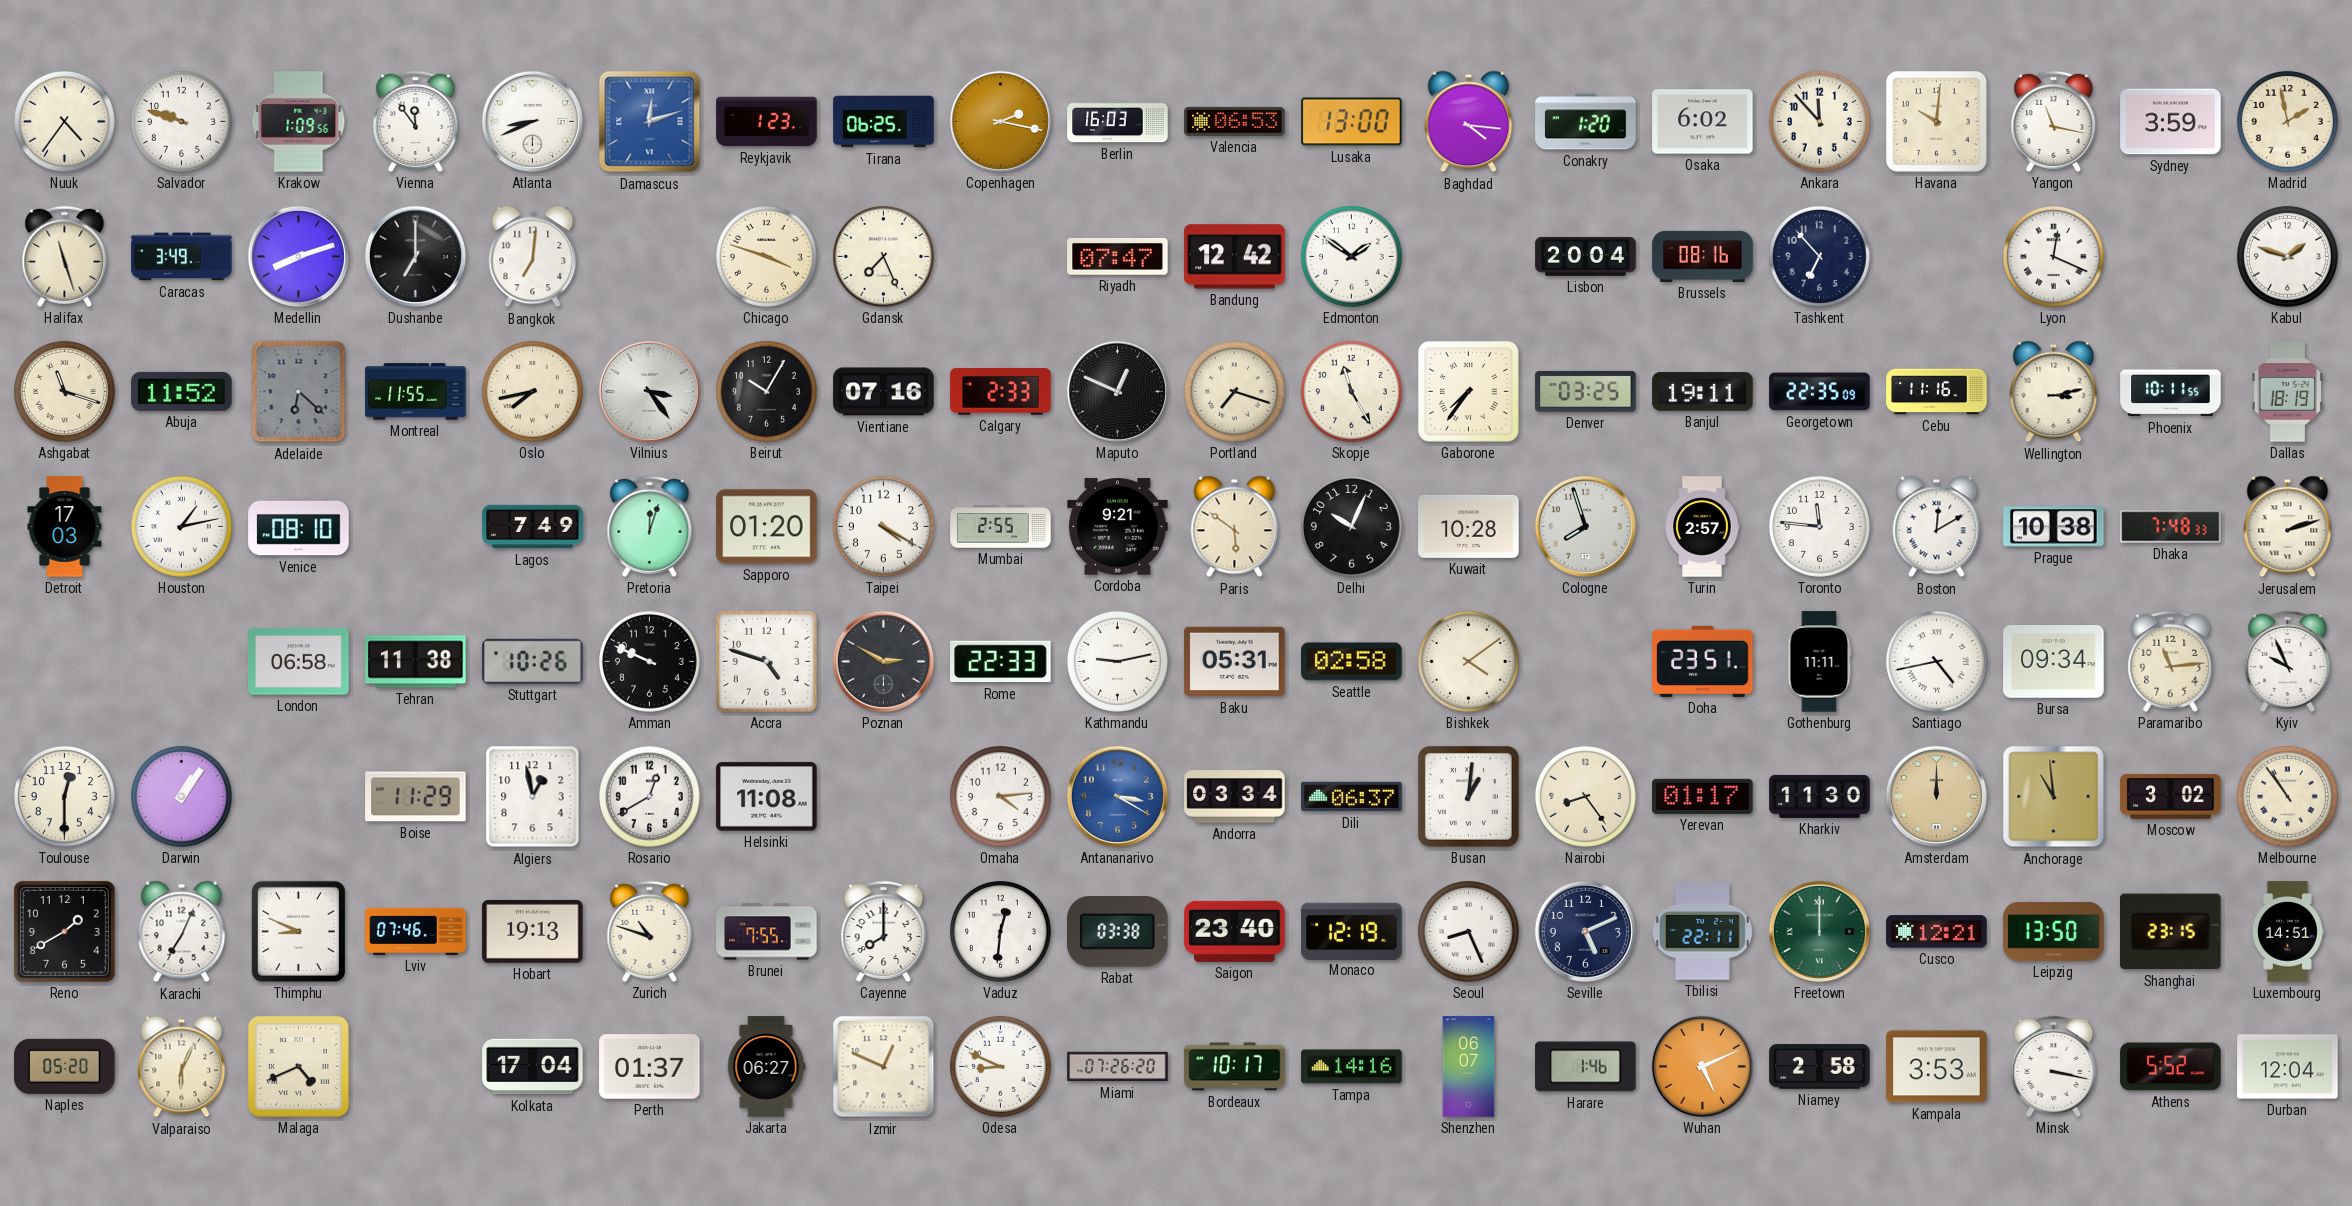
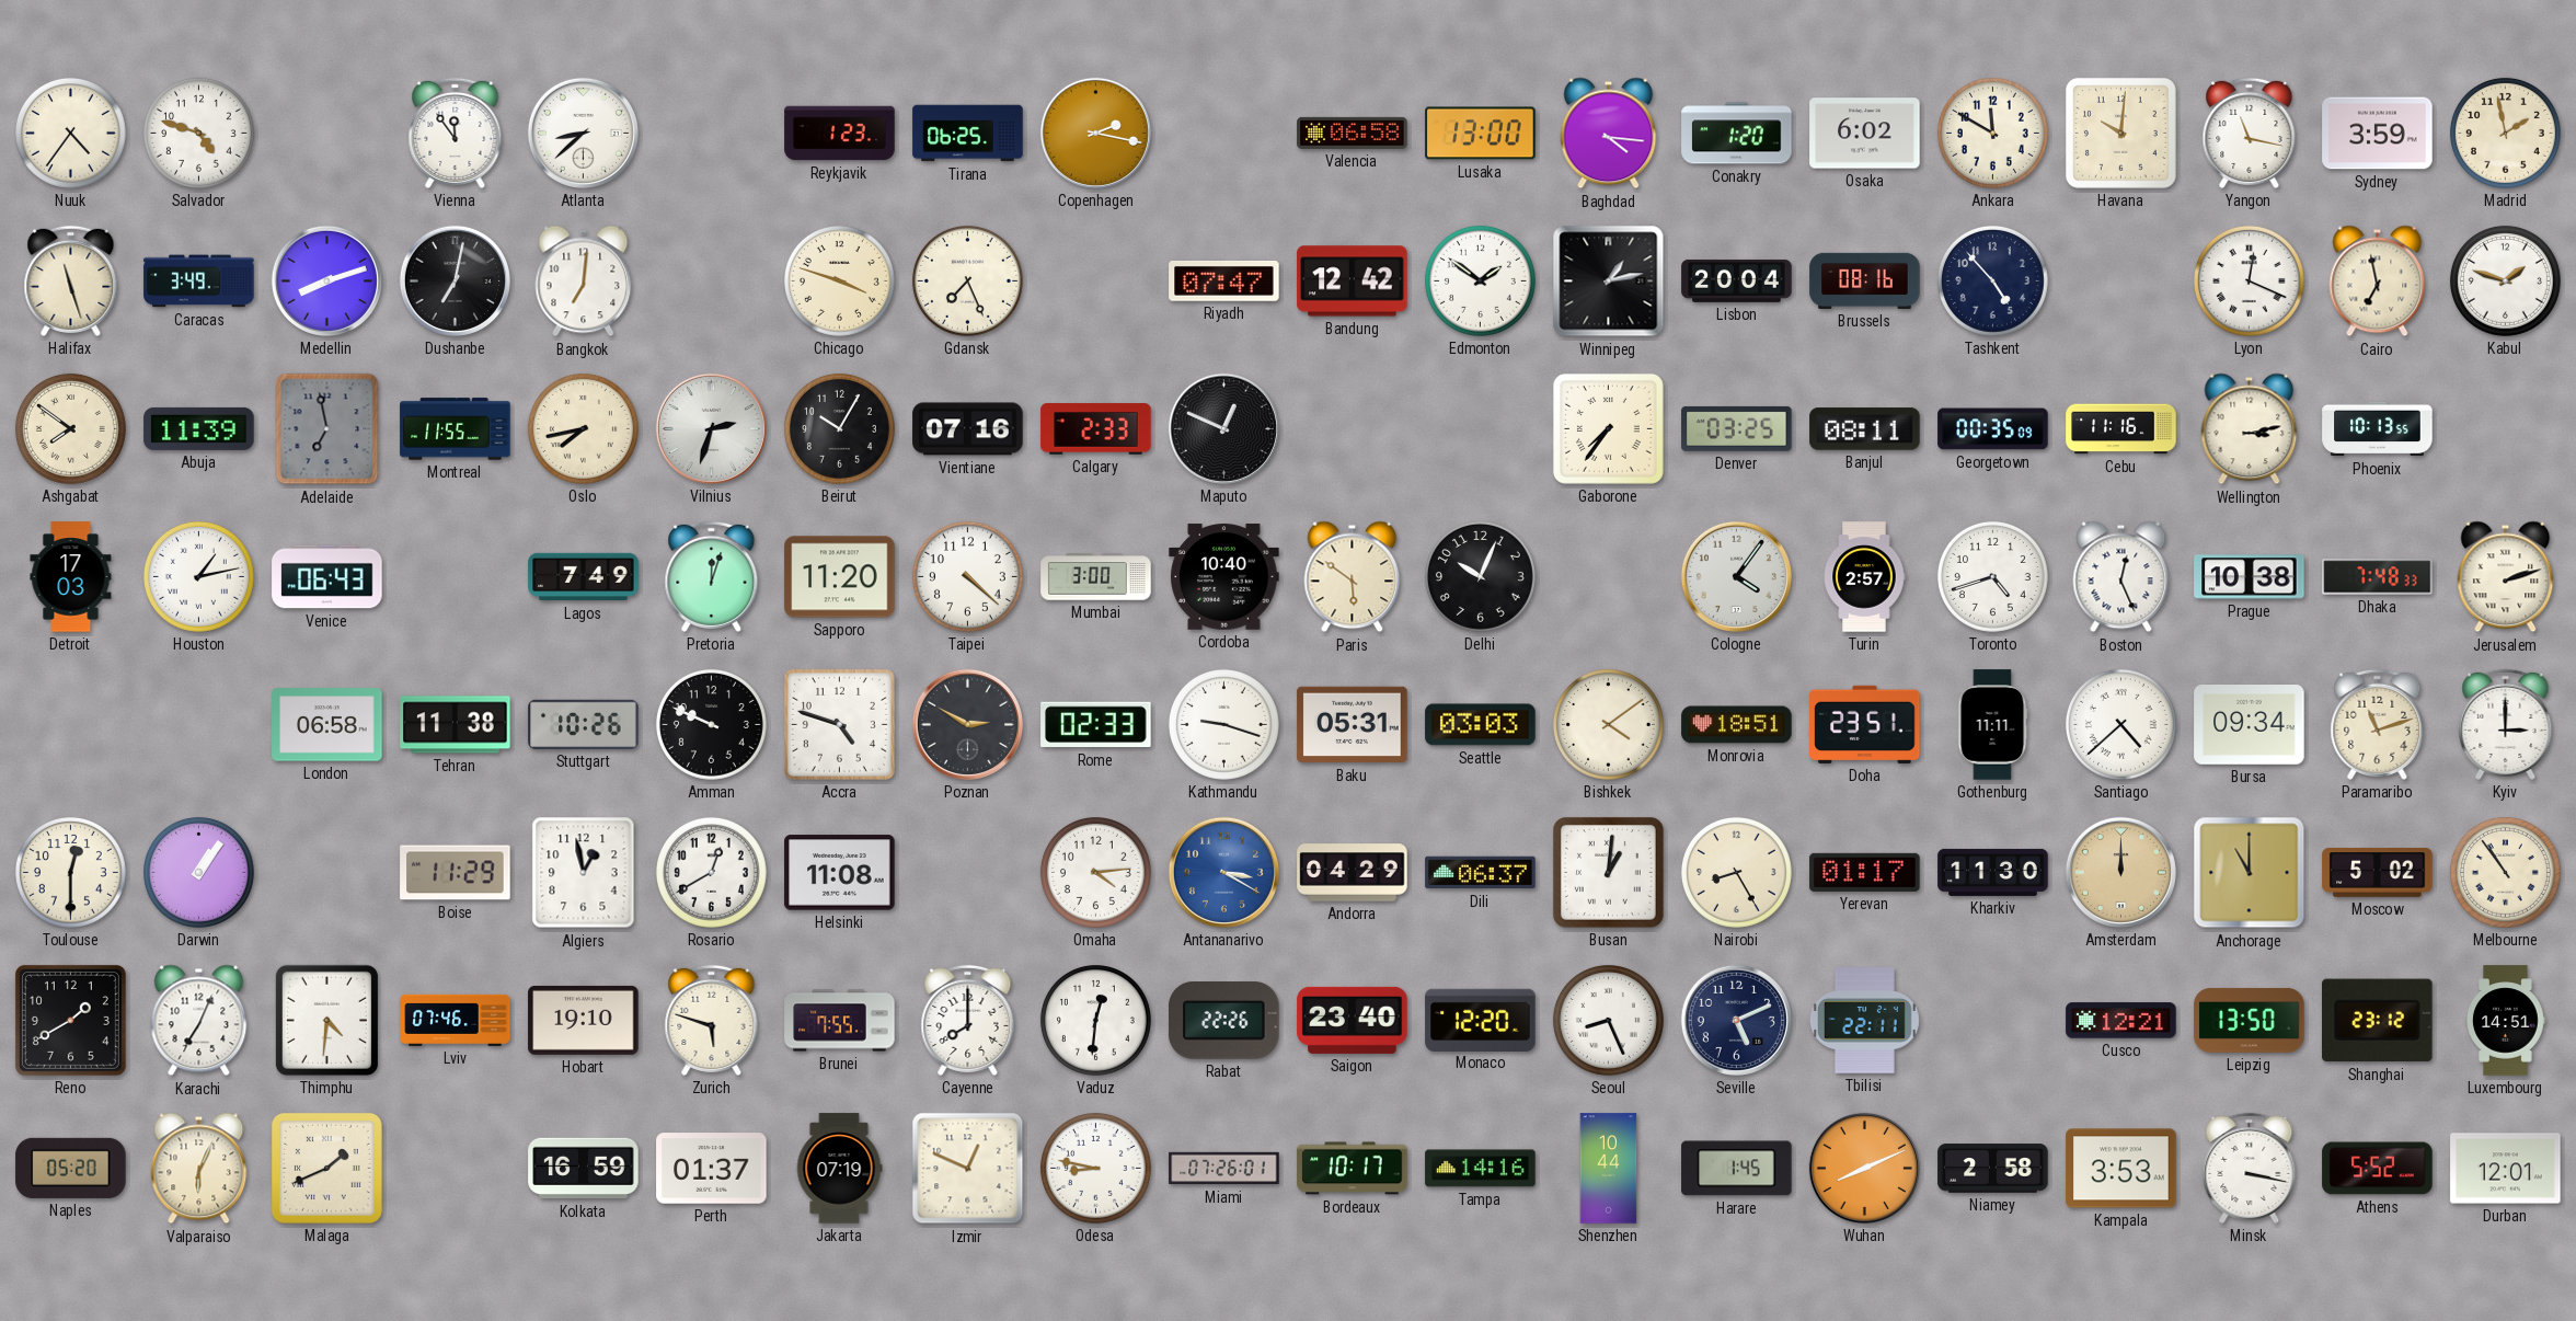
Salvador: 9:48 -> 4:48
Krakow: 1:09 -> none
Atlanta: 8:41 -> 8:38
Damascus: 12:12 -> none
Berlin: 16:03 -> none
Valencia: 06:53 -> 06:58
Ankara: 11:53 -> 11:50
Dushanbe: 7:00 -> 7:02
Winnipeg: none -> 1:13
Tashkent: 6:53 -> 4:53
Cairo: none -> 6:58
Ashgabat: 11:18 -> 7:51
Abuja: 11:52 -> 11:39
Adelaide: 6:22 -> 6:58
Vilnius: 3:24 -> 2:33
Portland: 7:18 -> none
Skopje: 11:25 -> none
Banjul: 19:11 -> 08:11
Georgetown: 22:35 -> 00:35
Phoenix: 10:11 -> 10:13
Dallas: 18:19 -> none
Venice: 08:10 -> 06:43
Sapporo: 01:20 -> 11:20
Taipei: 4:20 -> 4:22
Mumbai: 2:55 -> 3:00
Cordoba: 9:21 -> 10:40
Kuwait: 10:28 -> none
Cologne: 7:57 -> 4:06
Toronto: 11:46 -> 4:42
Boston: 12:10 -> 12:26
Rome: 22:33 -> 02:33
Kathmandu: 9:13 -> 9:18
Seattle: 02:58 -> 03:03
Monrovia: none -> 18:51
Santiago: 4:43 -> 4:38
Paramaribo: 11:14 -> 11:12
Kyiv: 9:56 -> 3:00
Andorra: 03:34 -> 04:29
Nairobi: 8:24 -> 8:25
Anchorage: 10:59 -> 11:00
Moscow: 3:02 -> 5:02
Thimphu: 8:49 -> 4:31
Hobart: 19:13 -> 19:10
Zurich: 10:48 -> 5:48
Rabat: 03:38 -> 22:26
Monaco: 12:19 -> 12:20
Freetown: 12:00 -> none
Shanghai: 23:15 -> 23:12
Malaga: 4:41 -> 1:41
Kolkata: 17:04 -> 16:59
Jakarta: 06:27 -> 07:19
Odesa: 8:49 -> 8:47
Miami: 07:26:20 -> 07:26:01
Shenzhen: 06:07 -> 10:44
Harare: 1:46 -> 1:45
Wuhan: 5:11 -> 8:11
Durban: 12:04 -> 12:01
